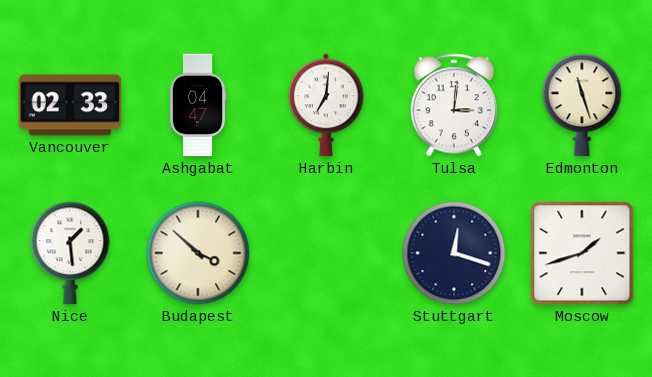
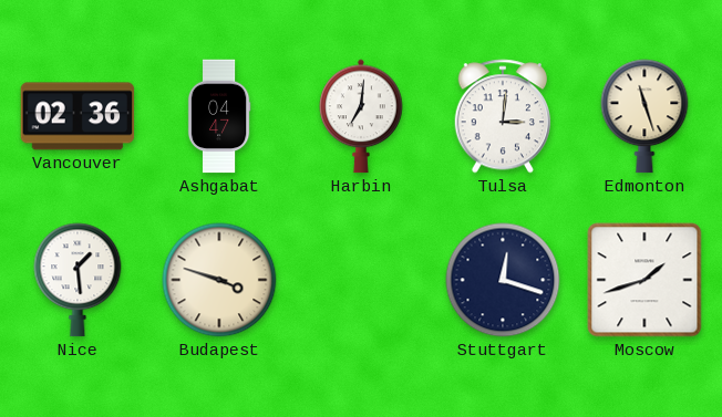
Vancouver: 02:33 -> 02:36
Budapest: 3:52 -> 3:48
